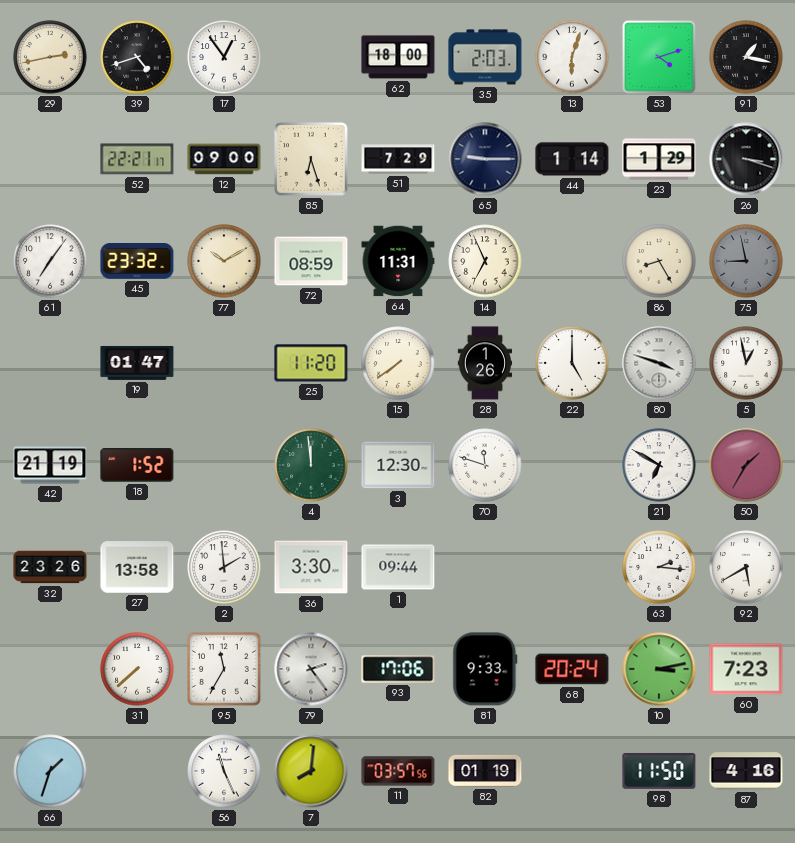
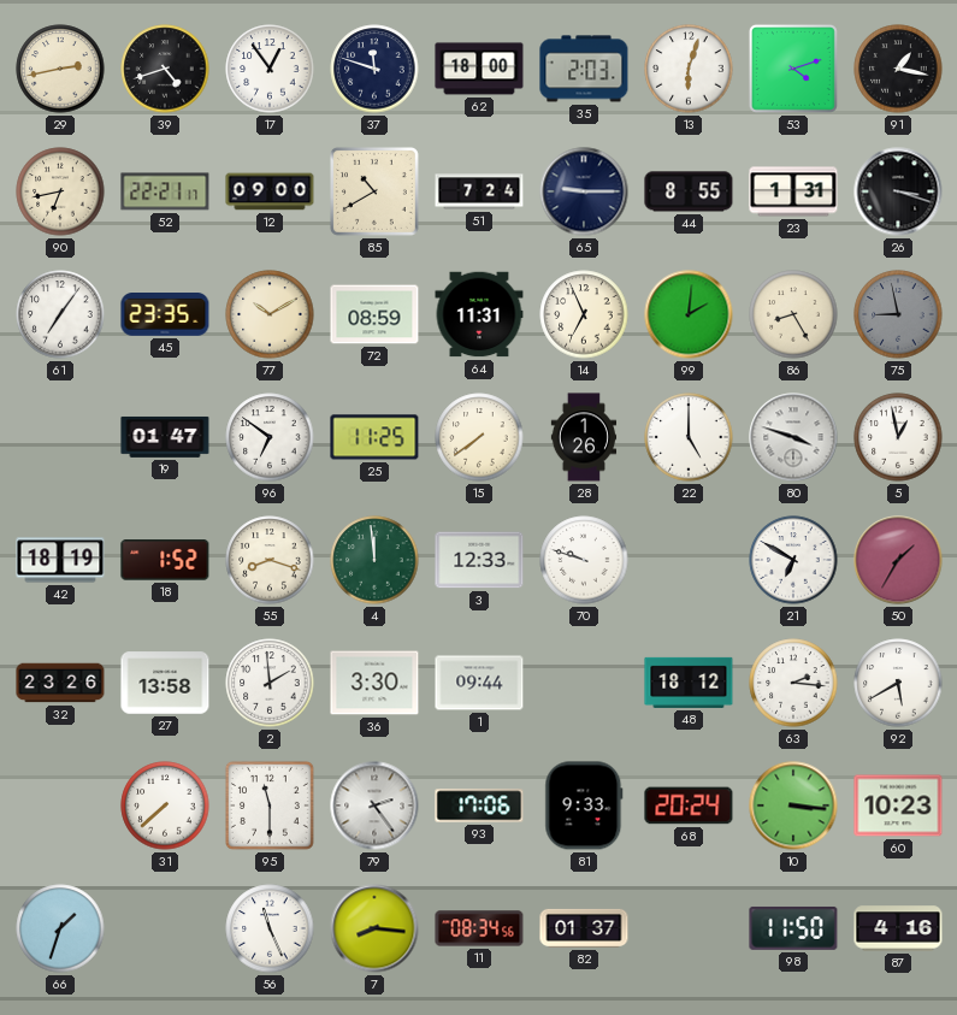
37: none -> 11:48
90: none -> 6:43
85: 6:27 -> 10:40
51: 7:29 -> 7:24
44: 1:14 -> 8:55
23: 1:29 -> 1:31
45: 23:32 -> 23:35
99: none -> 2:01
96: none -> 6:51
25: 11:20 -> 11:25
42: 21:19 -> 18:19
55: none -> 8:18
3: 12:30 -> 12:33
70: 11:48 -> 9:48
48: none -> 18:12
95: 11:35 -> 11:30
10: 3:13 -> 3:16
60: 7:23 -> 10:23
7: 8:01 -> 8:16
11: 03:57 -> 08:34
82: 01:19 -> 01:37
